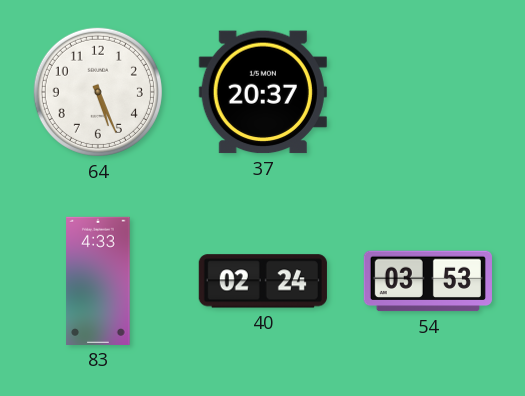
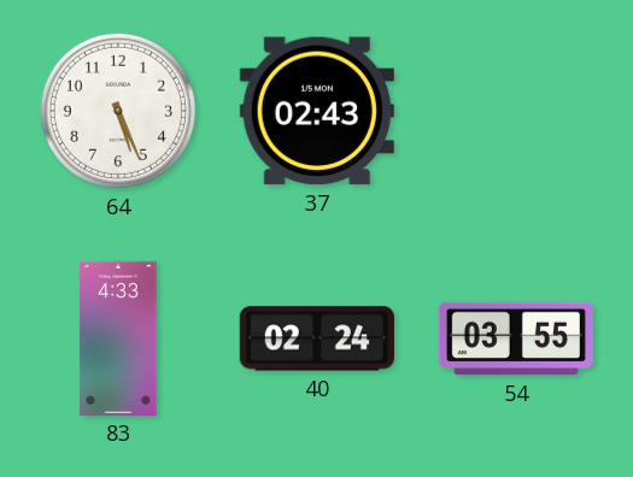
37: 20:37 -> 02:43
54: 03:53 -> 03:55
